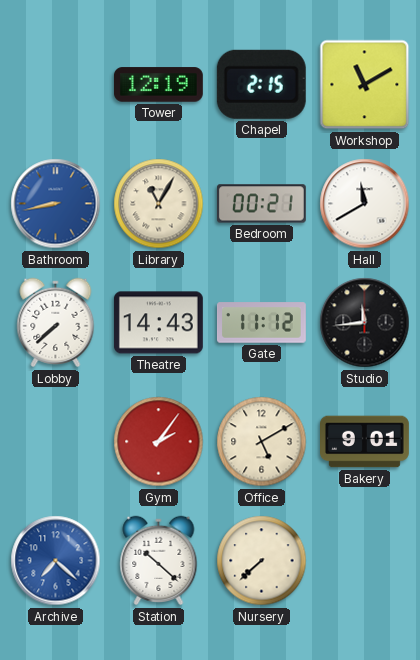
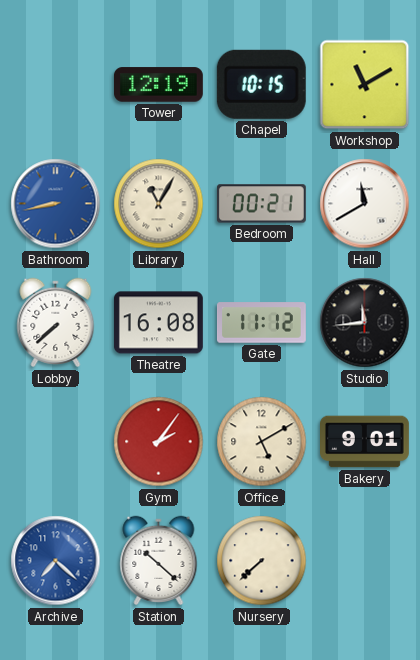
Chapel: 2:15 -> 10:15
Theatre: 14:43 -> 16:08
